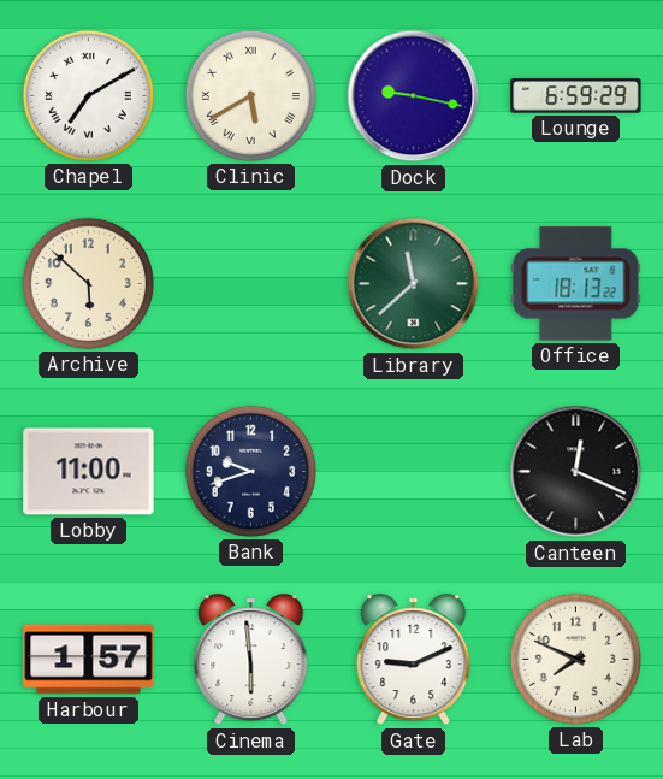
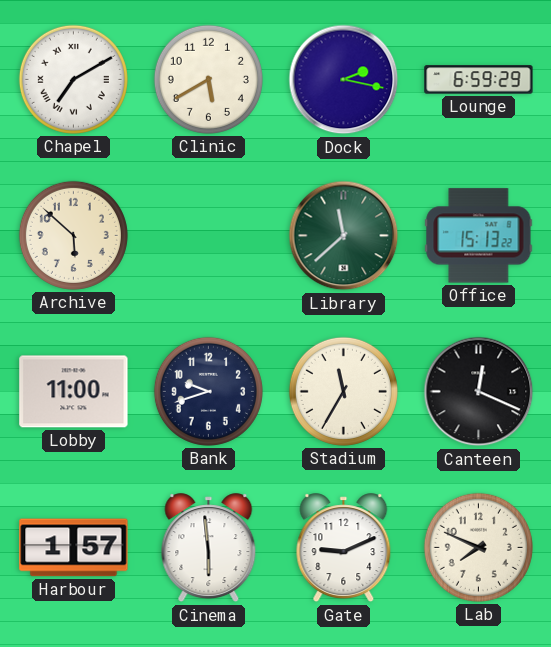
Clinic numerals: Roman -> Arabic
Dock: 9:17 -> 2:17
Office: 18:13 -> 15:13
Stadium: none -> 11:35
